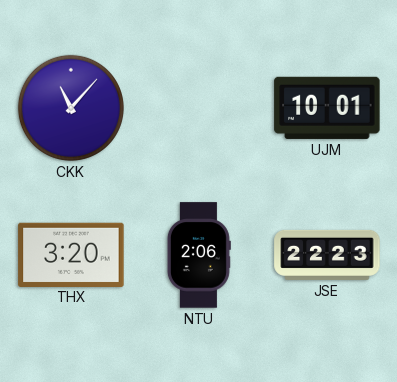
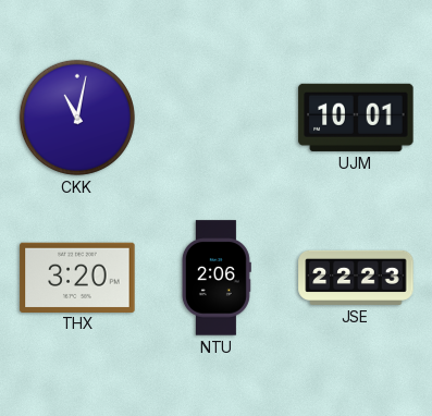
CKK: 11:07 -> 11:02
